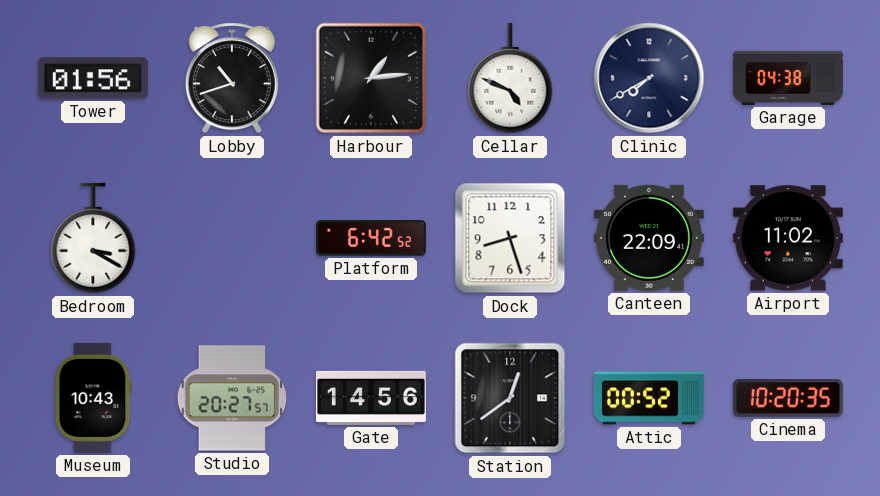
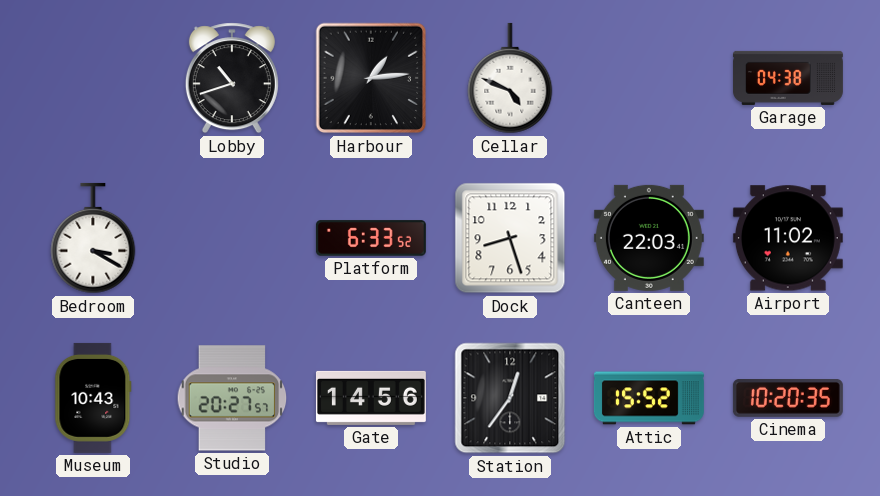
Tower: 01:56 -> none
Clinic: 7:40 -> none
Platform: 6:42 -> 6:33
Canteen: 22:09 -> 22:03
Station: 12:39 -> 12:36
Attic: 00:52 -> 15:52
